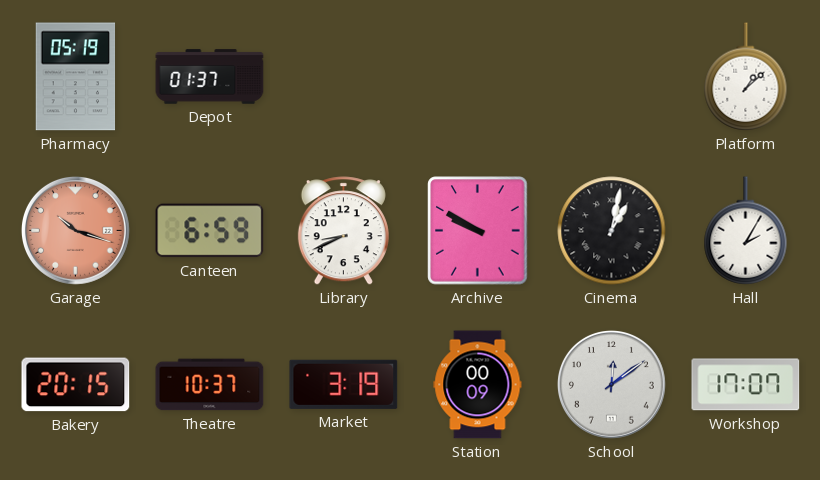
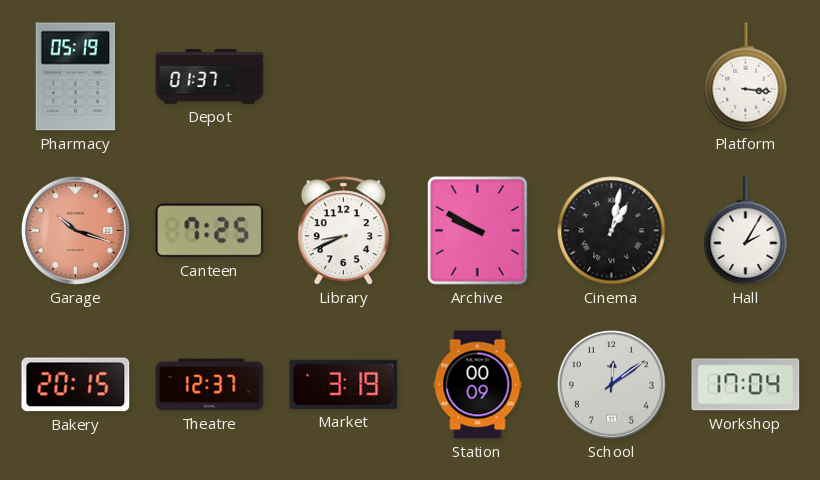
Platform: 1:08 -> 3:16
Canteen: 6:59 -> 7:25
Theatre: 10:37 -> 12:37
Workshop: 17:07 -> 17:04
